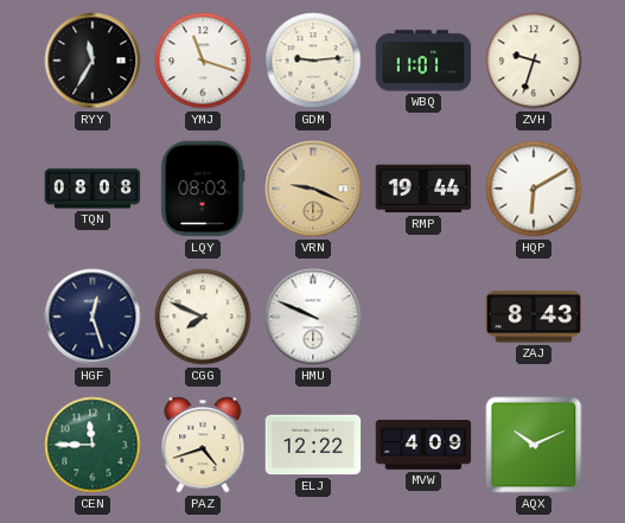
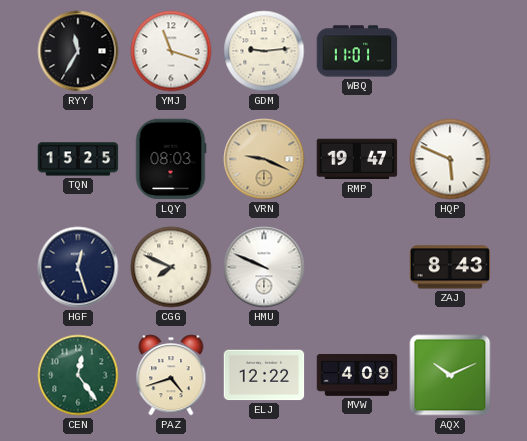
ZVH: 9:33 -> none
TQN: 08:08 -> 15:25
RMP: 19:44 -> 19:47
HQP: 6:10 -> 5:49
CEN: 11:45 -> 12:24
